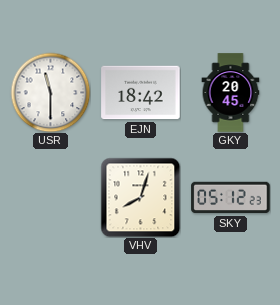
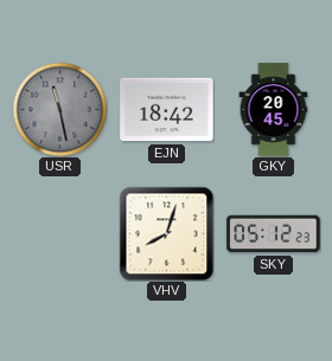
USR: 11:30 -> 11:28
USR dial: white -> grey
